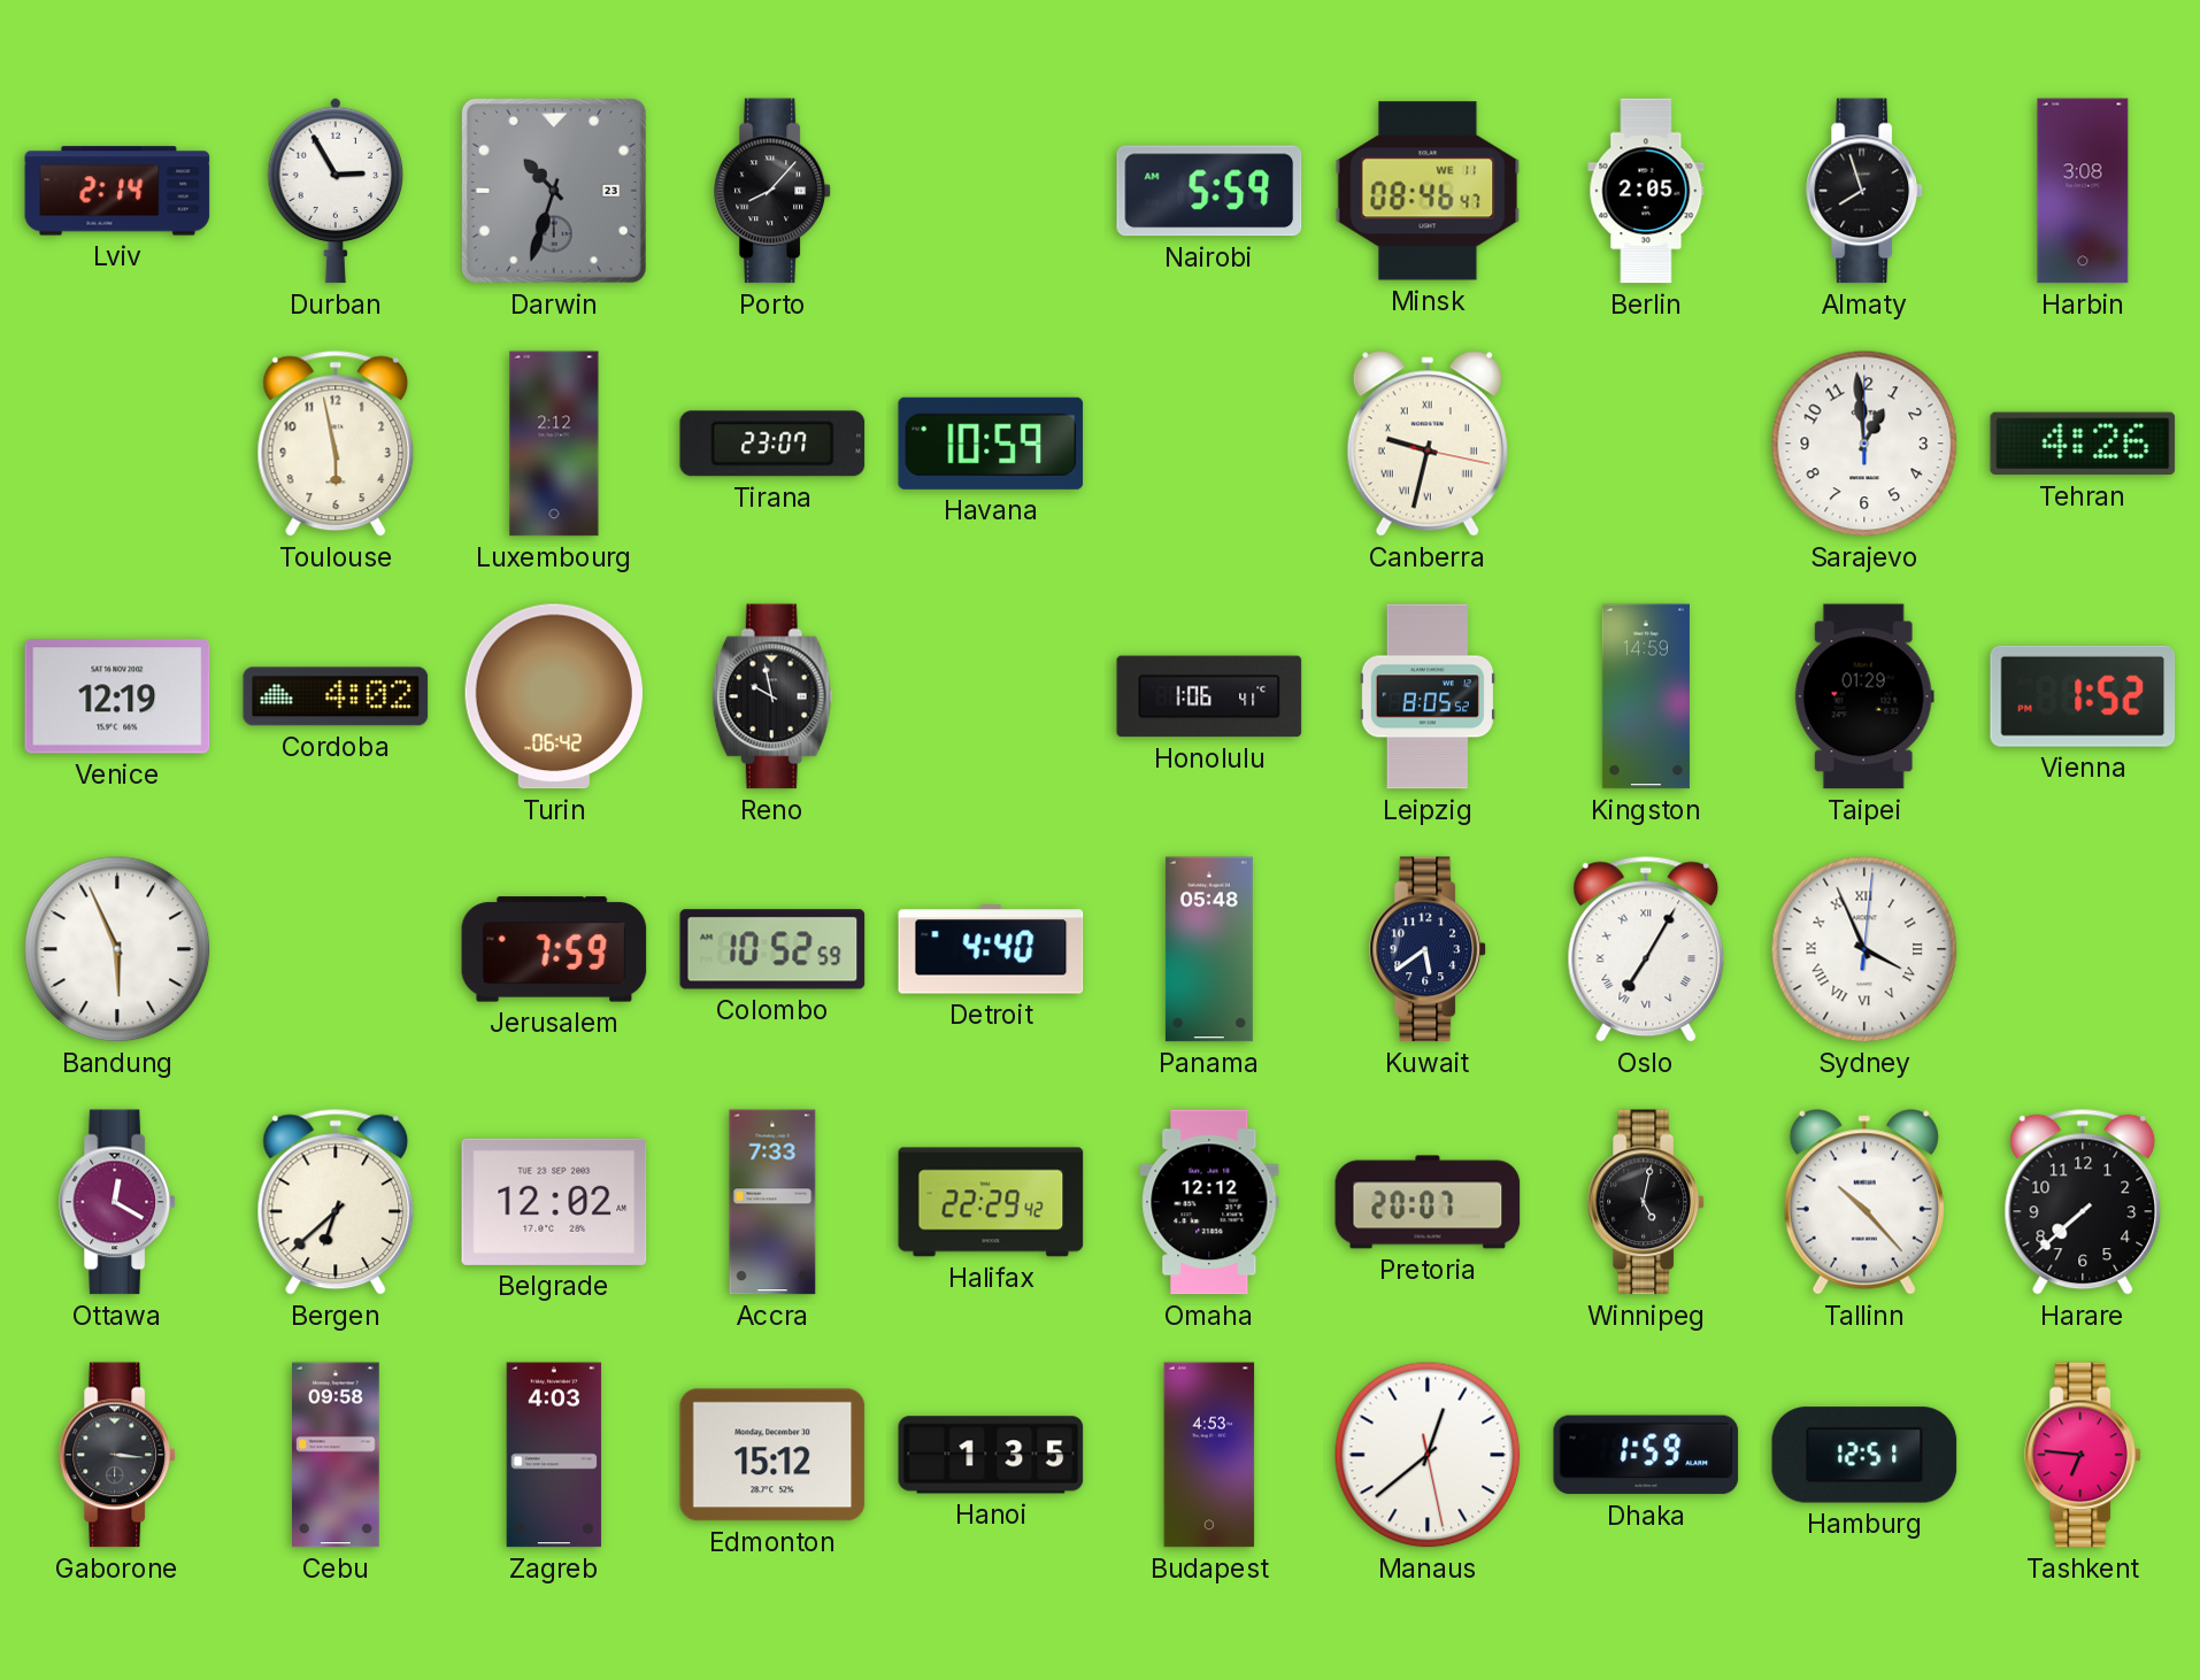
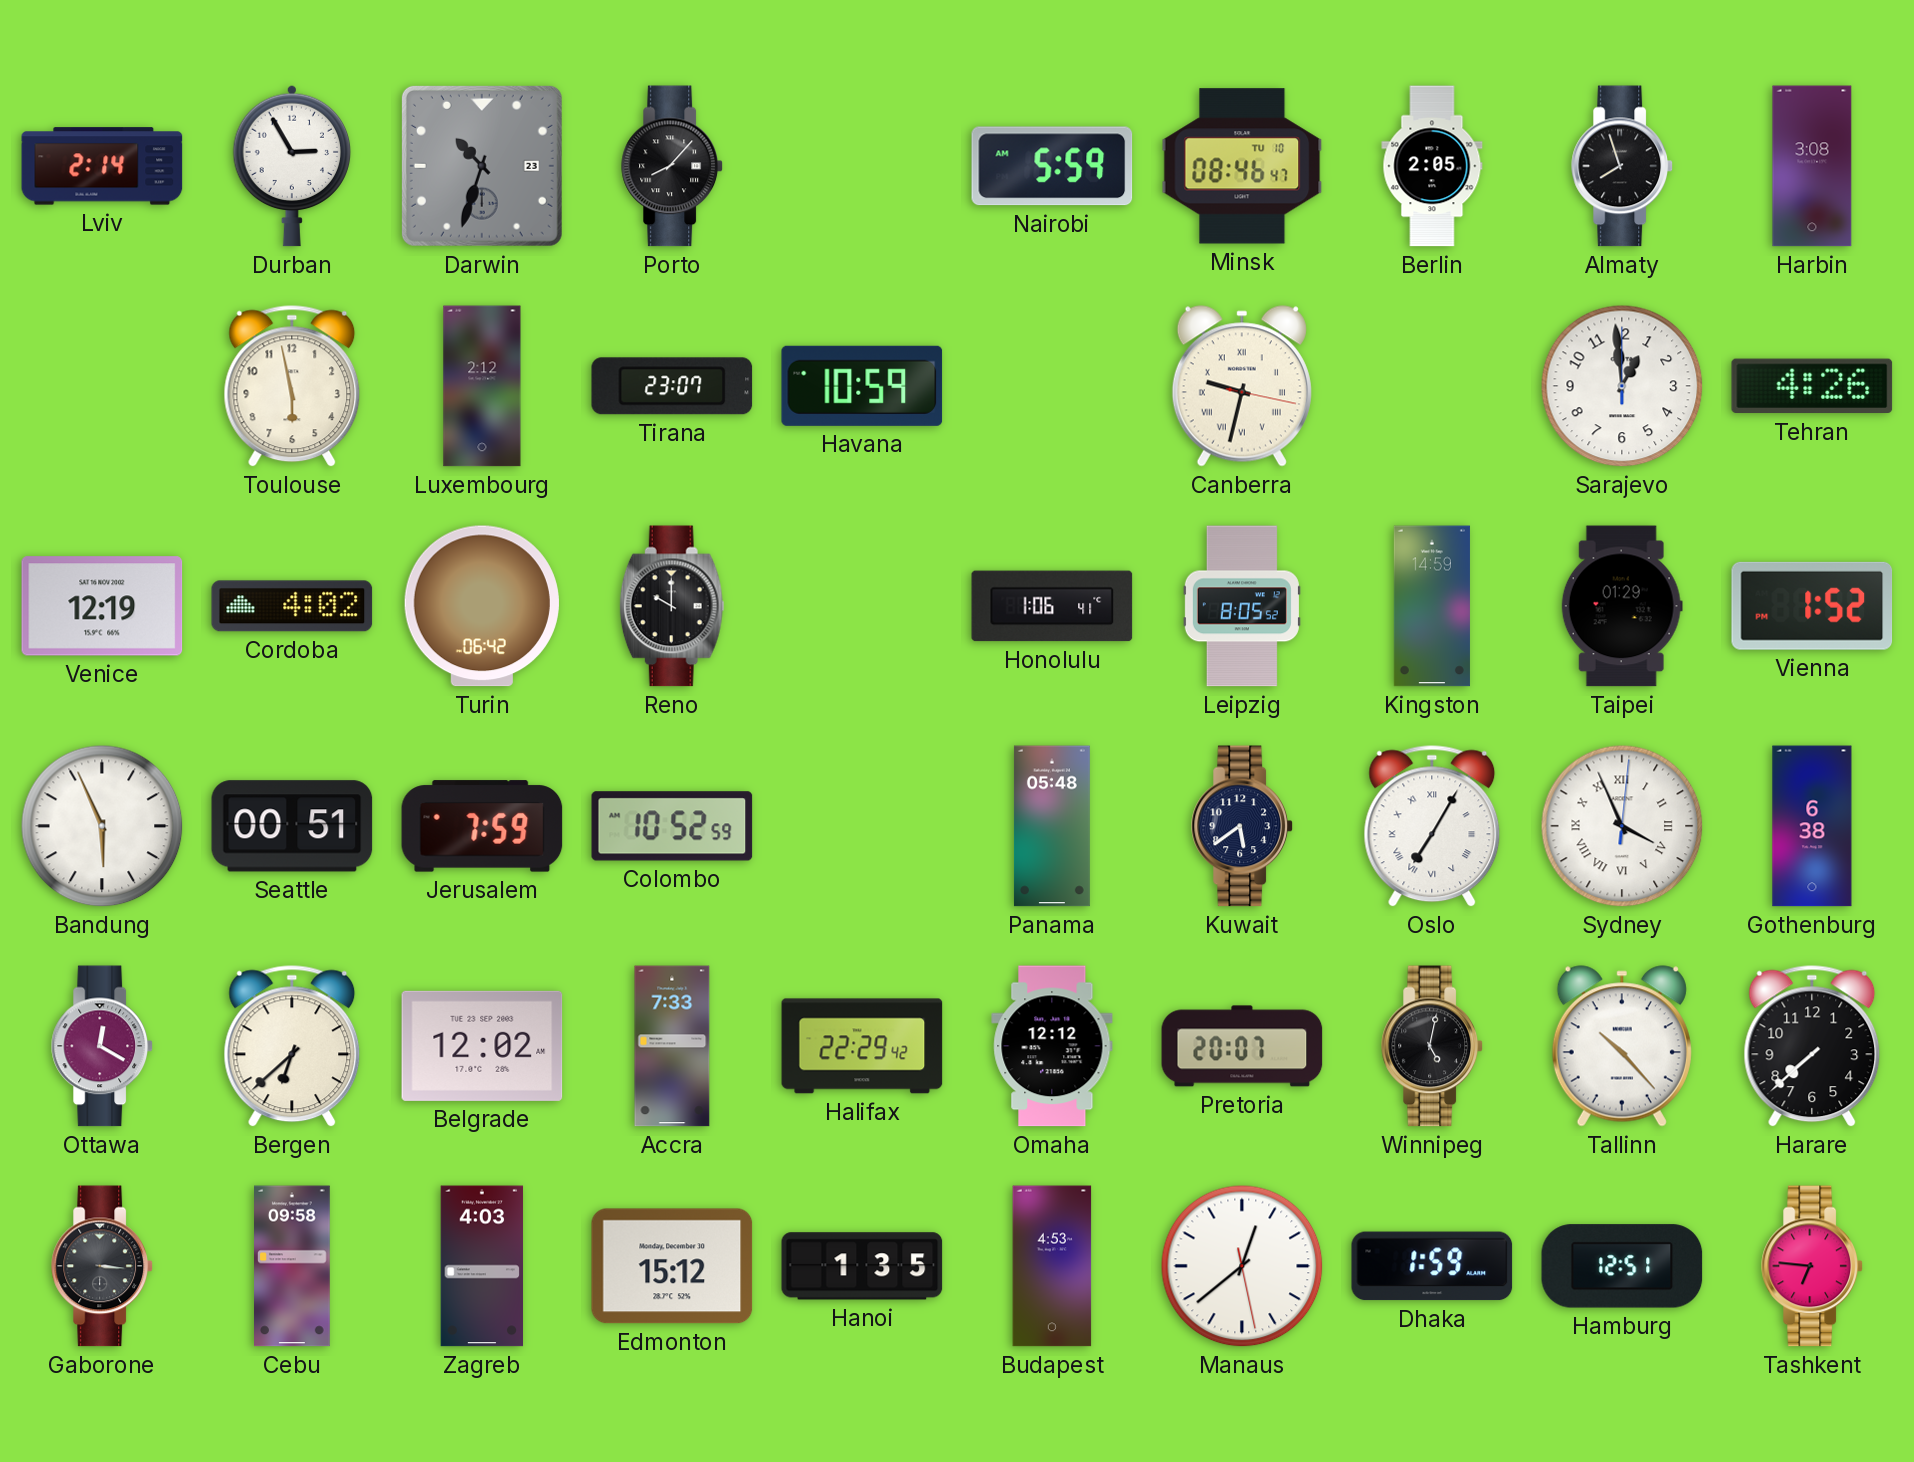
Minsk date: WE 11 -> TU 10
Reno: 9:58 -> 10:00
Seattle: none -> 00:51
Detroit: 4:40 -> none
Gothenburg: none -> 6:38
